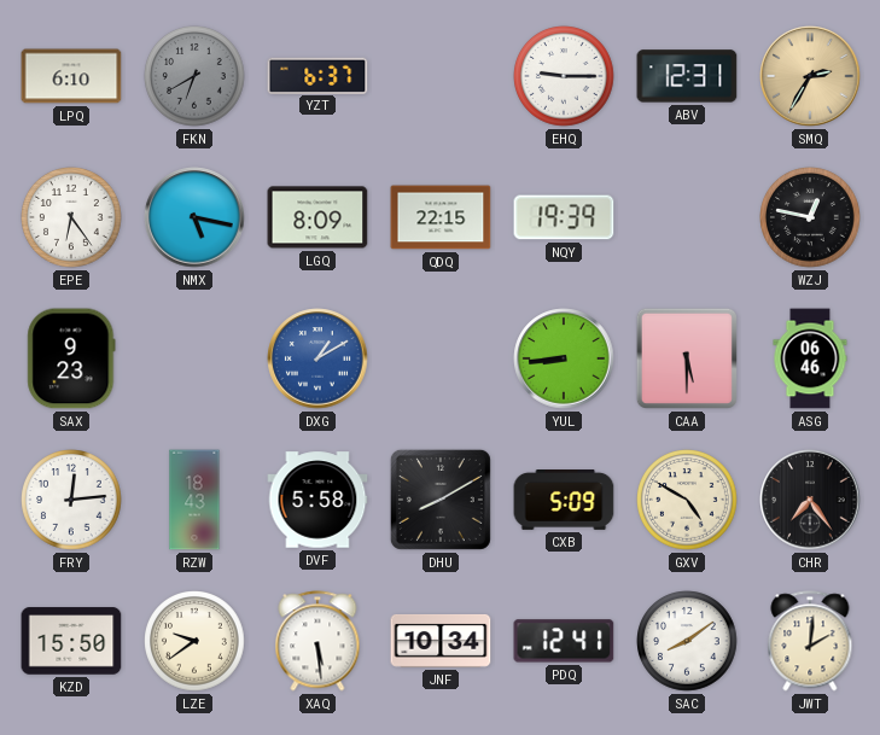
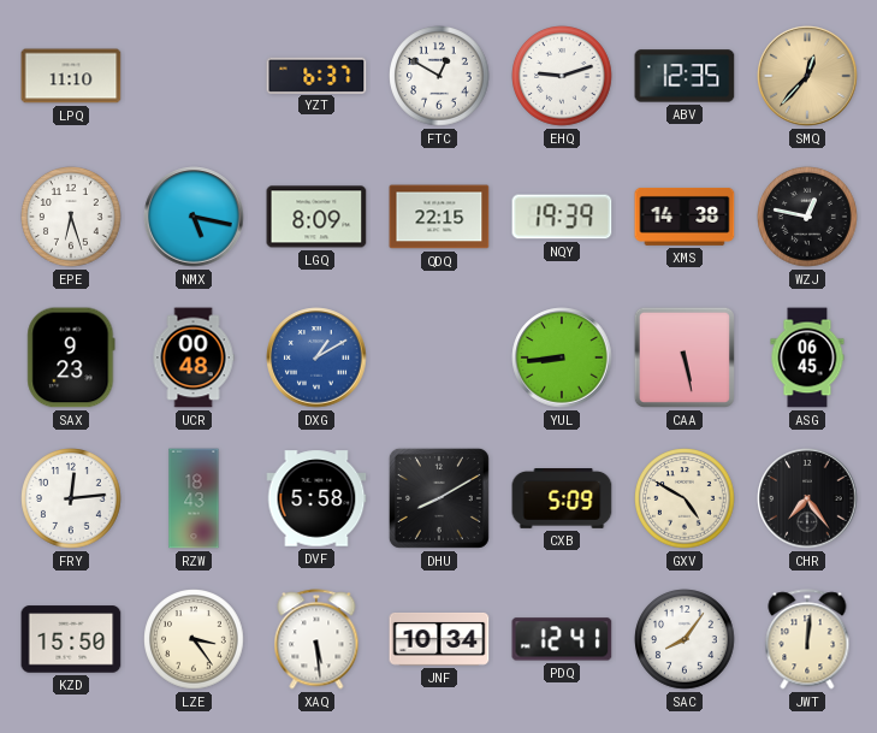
LPQ: 6:10 -> 11:10
FKN: 6:40 -> none
FTC: none -> 12:50
EHQ: 9:15 -> 9:12
ABV: 12:31 -> 12:35
SMQ: 2:35 -> 12:37
EPE: 6:24 -> 6:27
XMS: none -> 14:38
UCR: none -> 00:48
CAA: 5:30 -> 5:28
ASG: 06:46 -> 06:45
LZE: 9:39 -> 3:24
SAC: 8:09 -> 8:06
JWT: 2:01 -> 12:01
